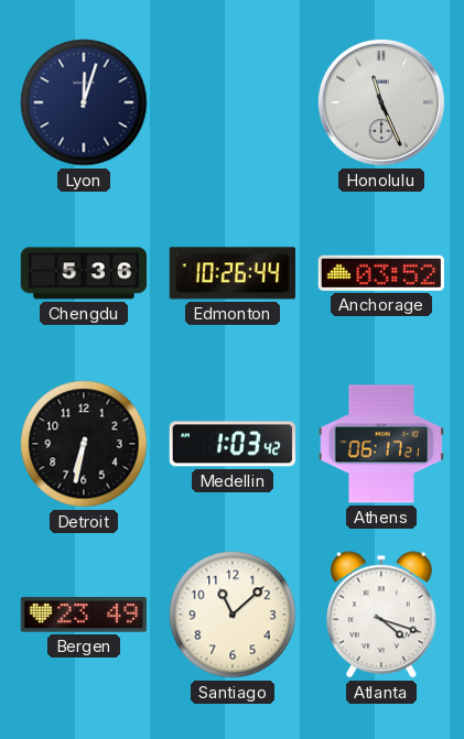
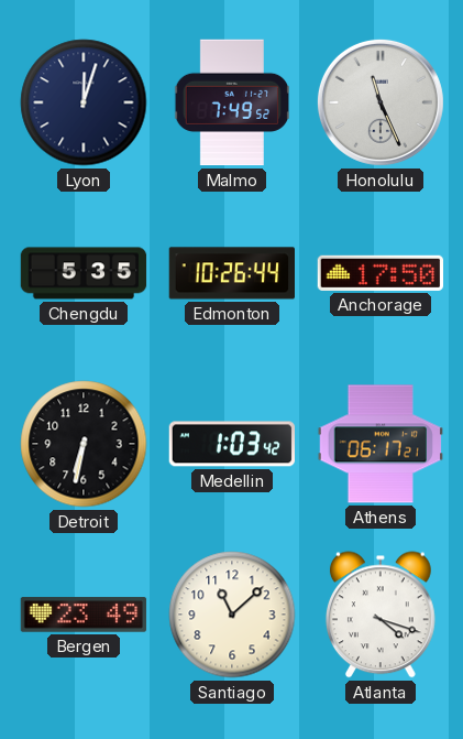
Malmo: none -> 7:49
Chengdu: 5:36 -> 5:35
Anchorage: 03:52 -> 17:50
